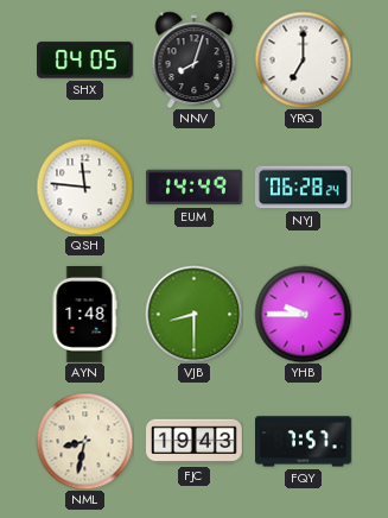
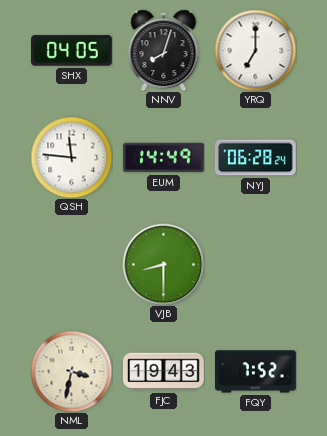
AYN: 1:48 -> none
YHB: 9:45 -> none
NML: 8:32 -> 3:32
FQY: 7:57 -> 7:52
